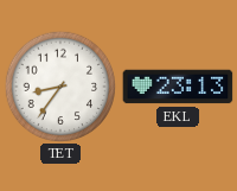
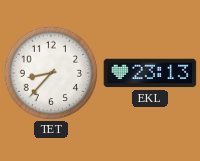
TET: 8:36 -> 8:37
